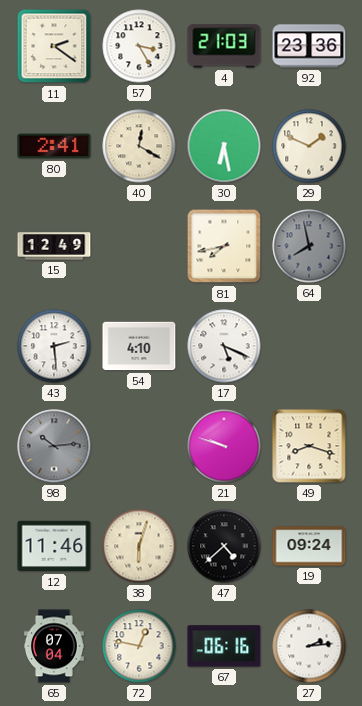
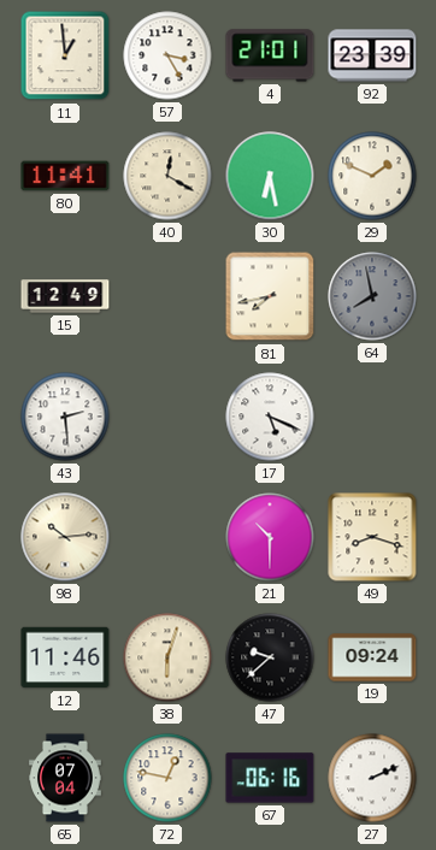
11: 2:21 -> 12:59
4: 21:03 -> 21:01
92: 23:36 -> 23:39
80: 2:41 -> 11:41
54: 4:10 -> none
98 dial: grey -> cream
21: 9:48 -> 10:30
47: 4:38 -> 9:38
27: 2:14 -> 2:11
